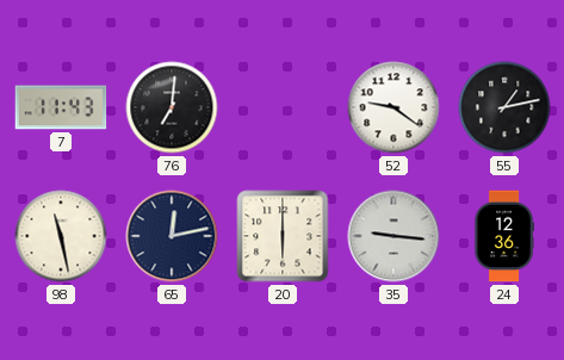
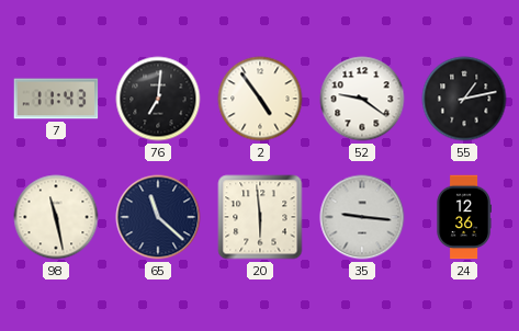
2: none -> 4:54
65: 12:13 -> 11:22
20: 6:00 -> 5:59
